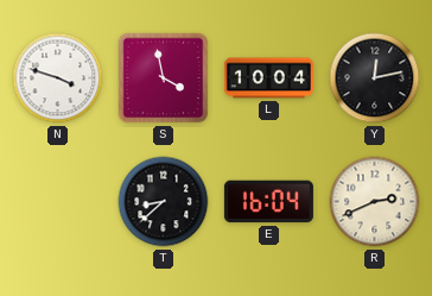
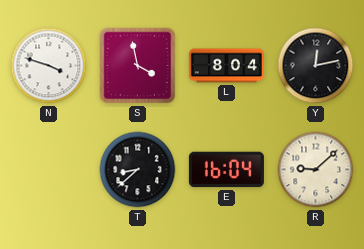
L: 10:04 -> 8:04
R: 2:41 -> 9:08
